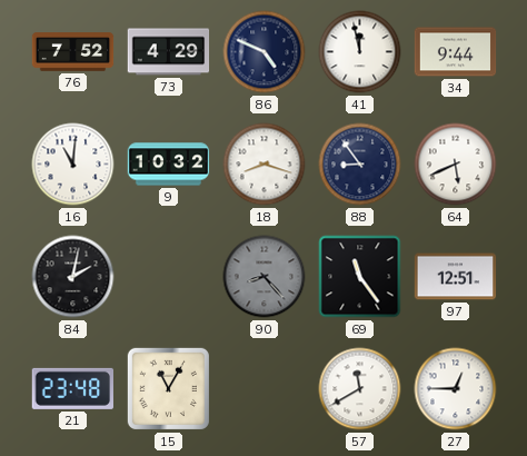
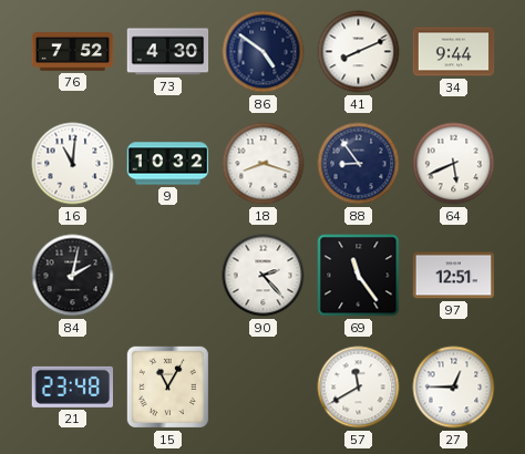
73: 4:29 -> 4:30
86: 4:49 -> 4:51
41: 11:58 -> 8:11
90: 8:23 -> 2:23
90 dial: grey -> white
